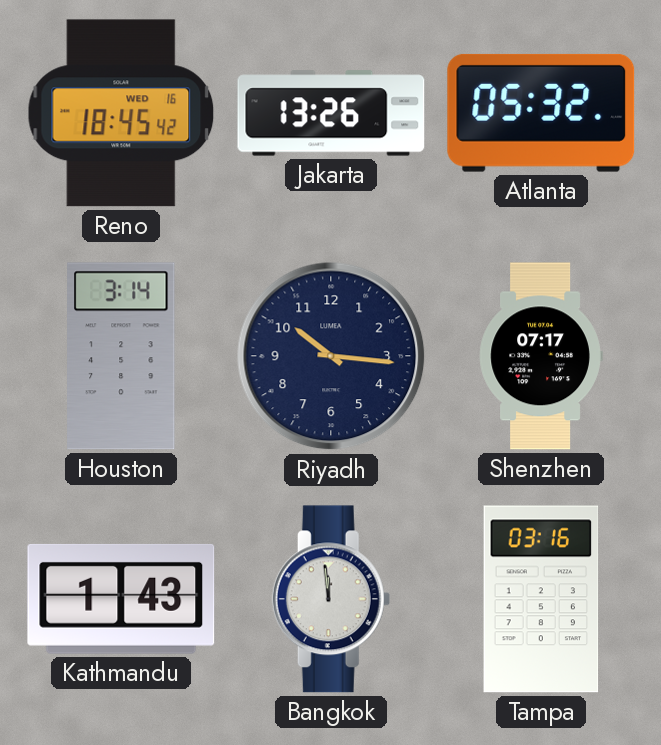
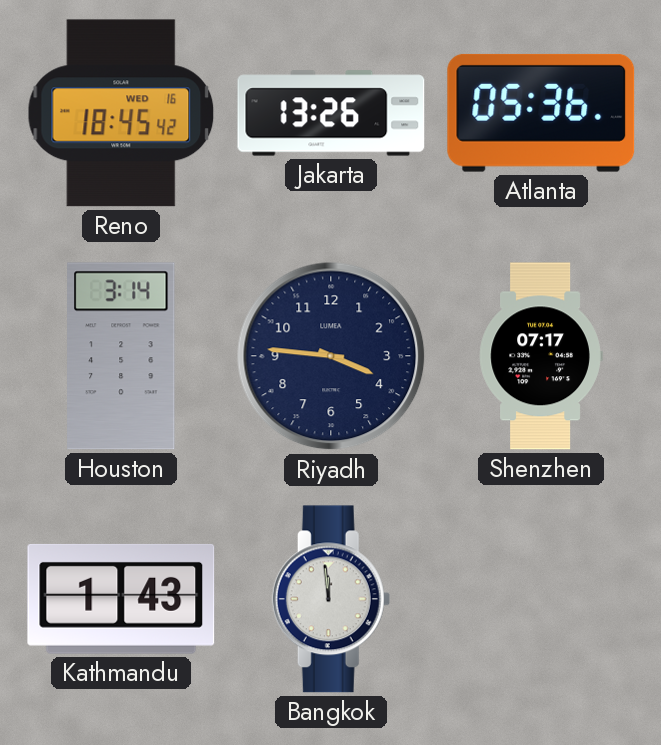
Atlanta: 05:32 -> 05:36
Riyadh: 10:16 -> 3:46
Tampa: 03:16 -> none
